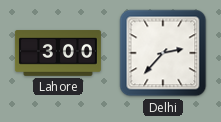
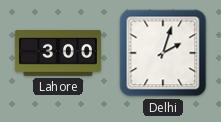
Delhi: 2:37 -> 2:03
